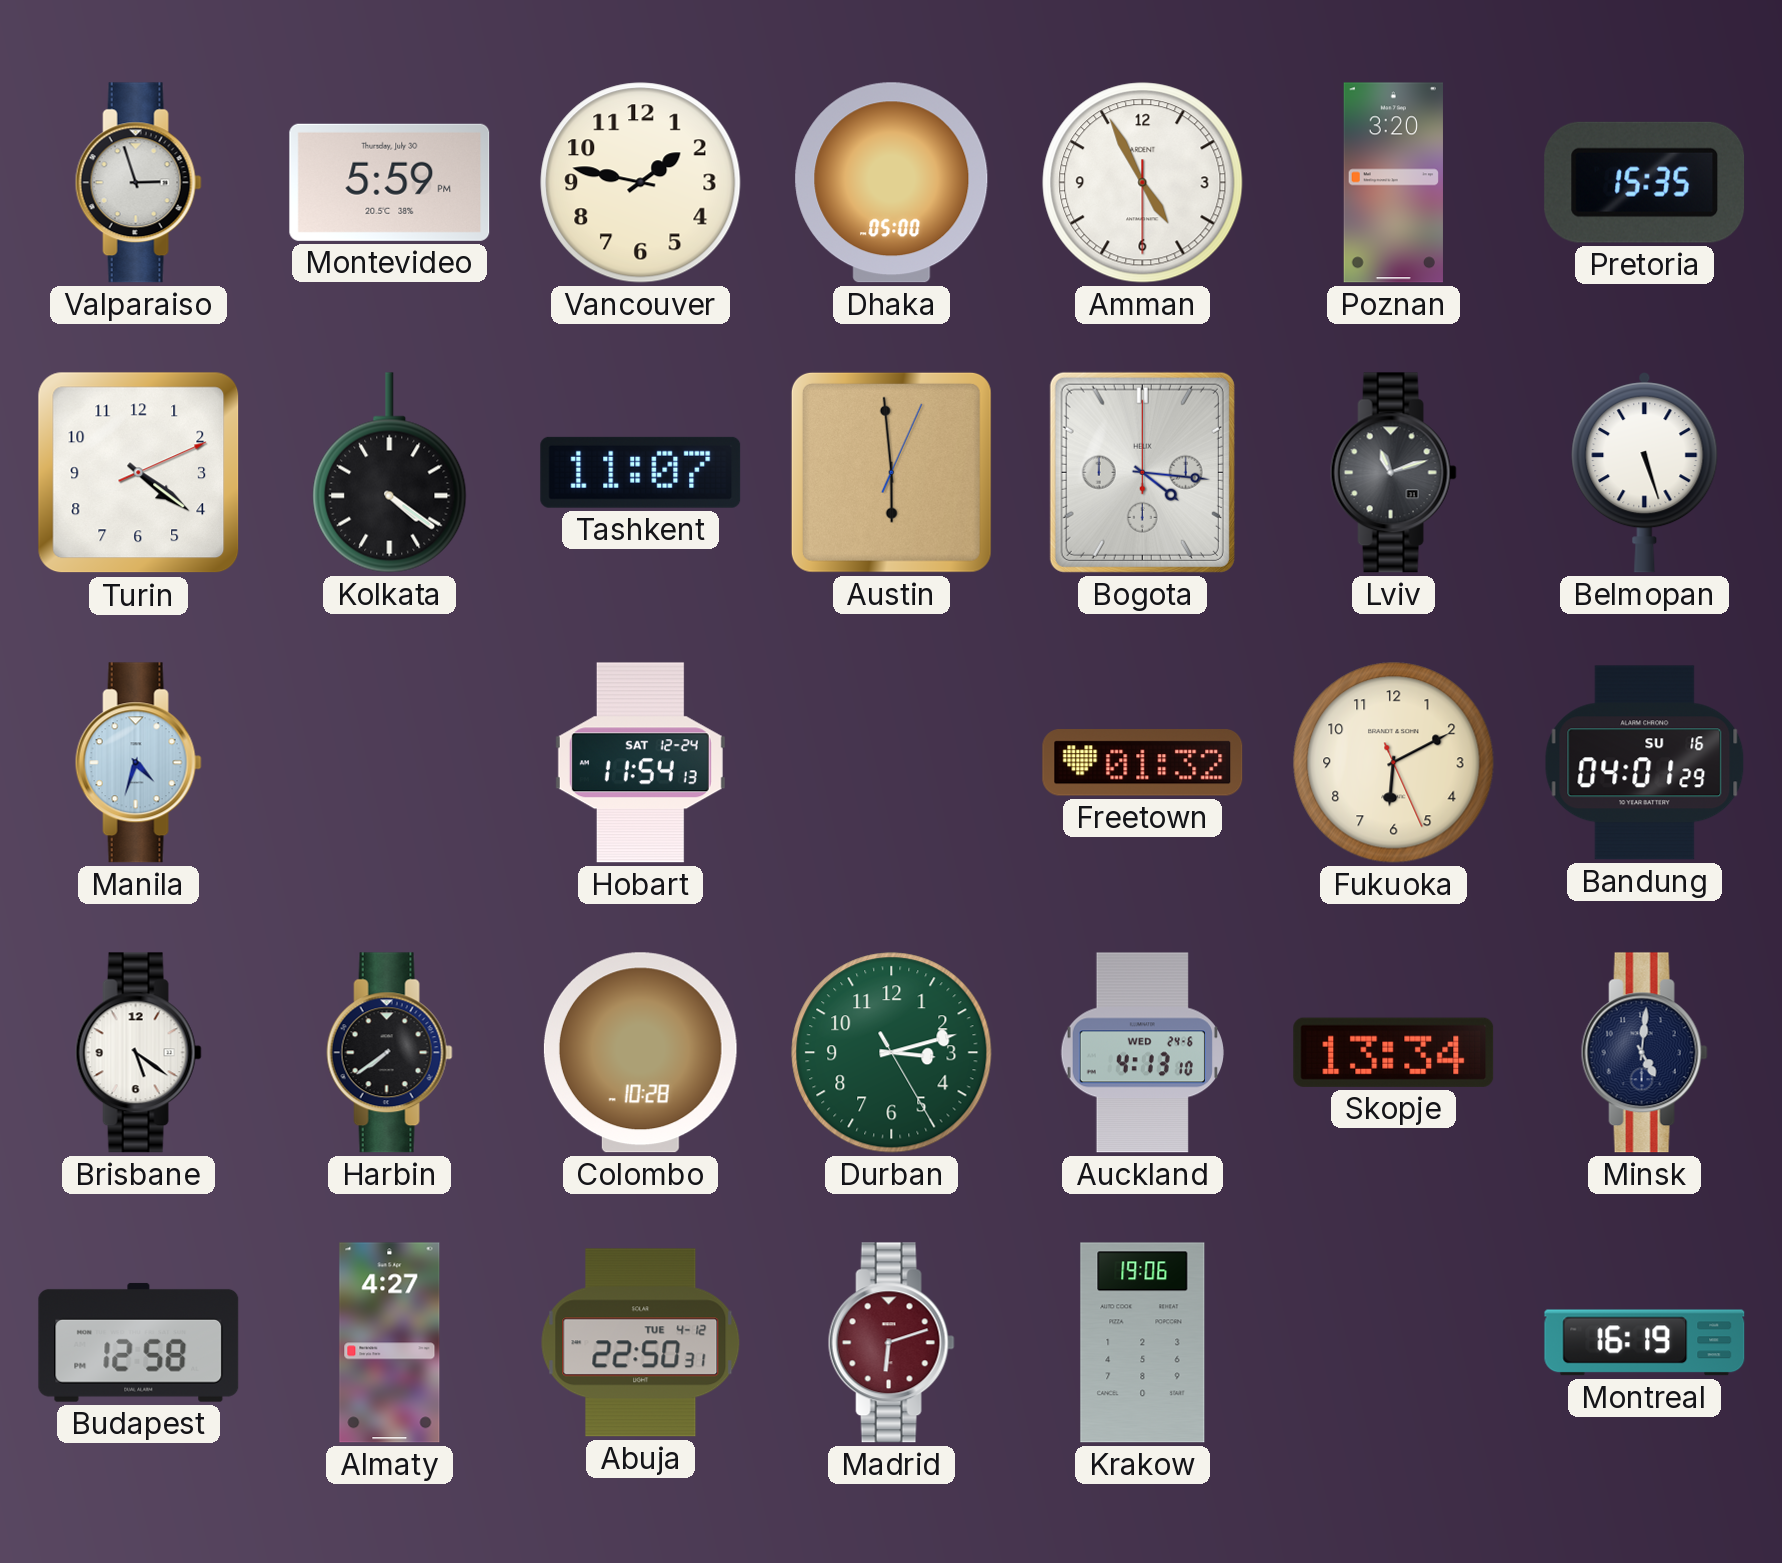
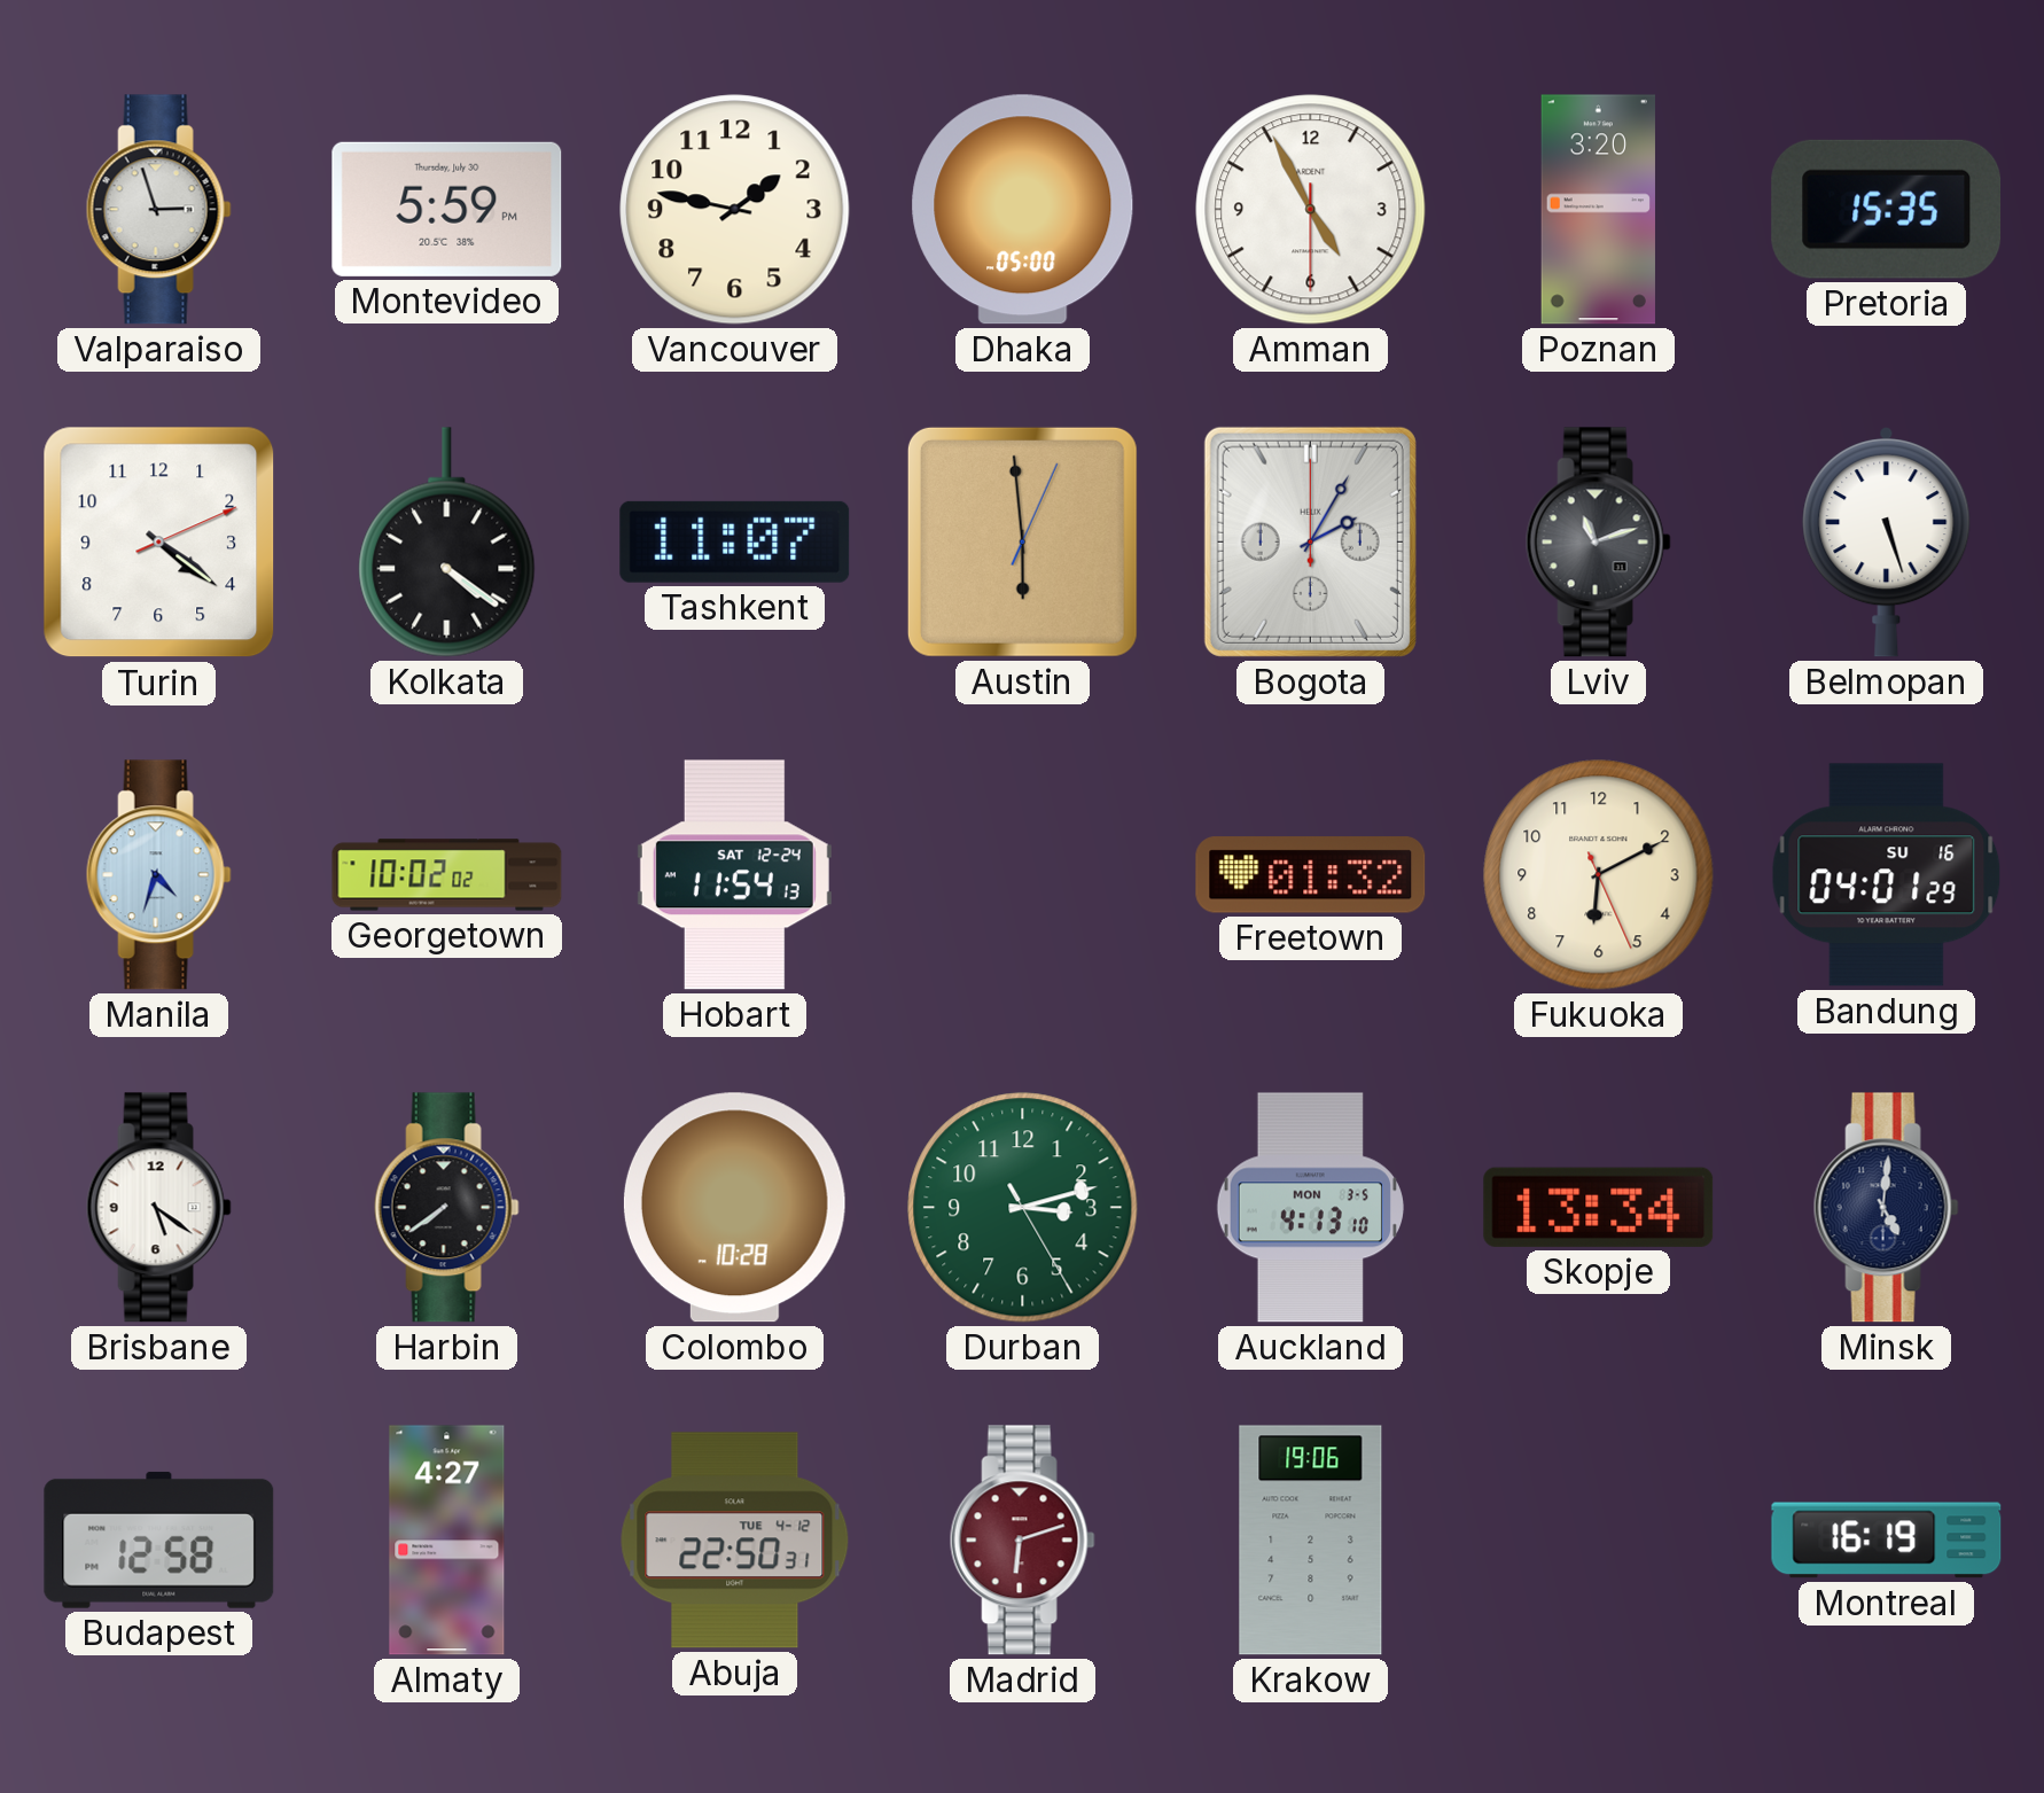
Bogota: 4:16 -> 2:05
Georgetown: none -> 10:02
Auckland date: WED 24-6 -> MON 3-5
